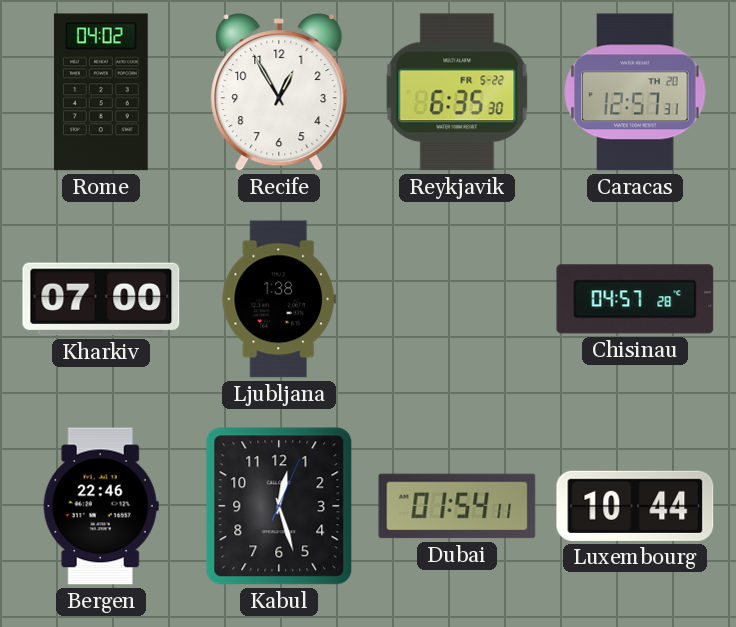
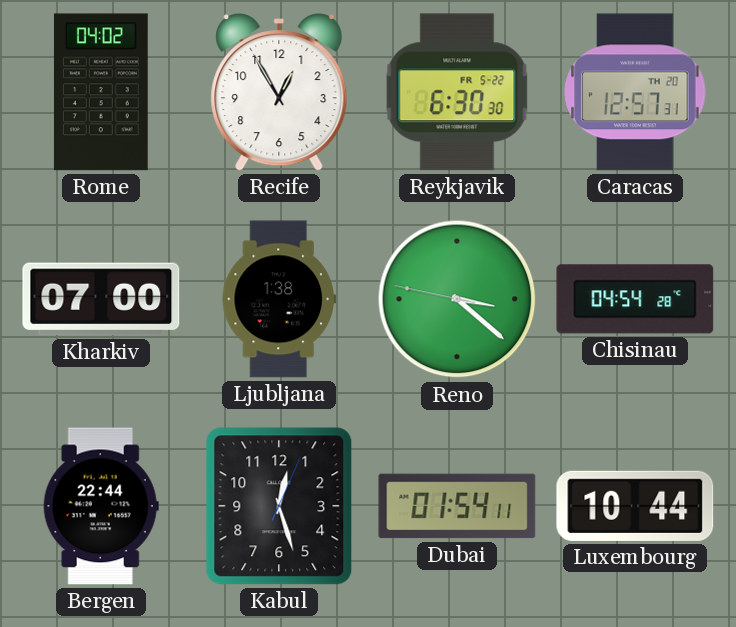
Reykjavik: 6:35 -> 6:30
Reno: none -> 3:21
Chisinau: 04:57 -> 04:54
Bergen: 22:46 -> 22:44
